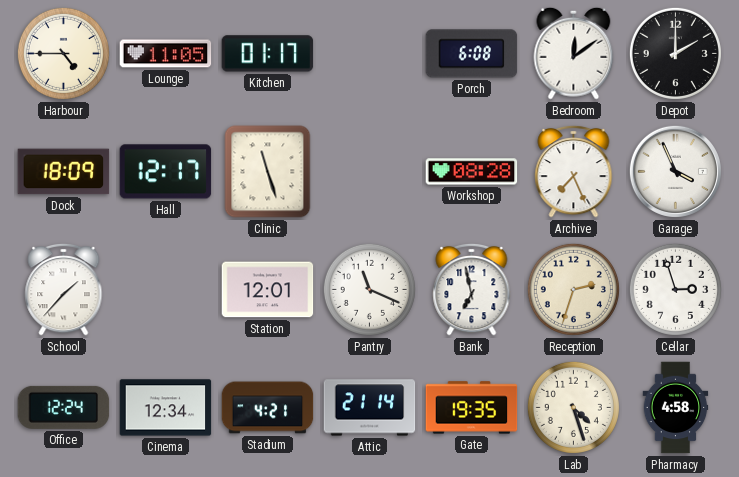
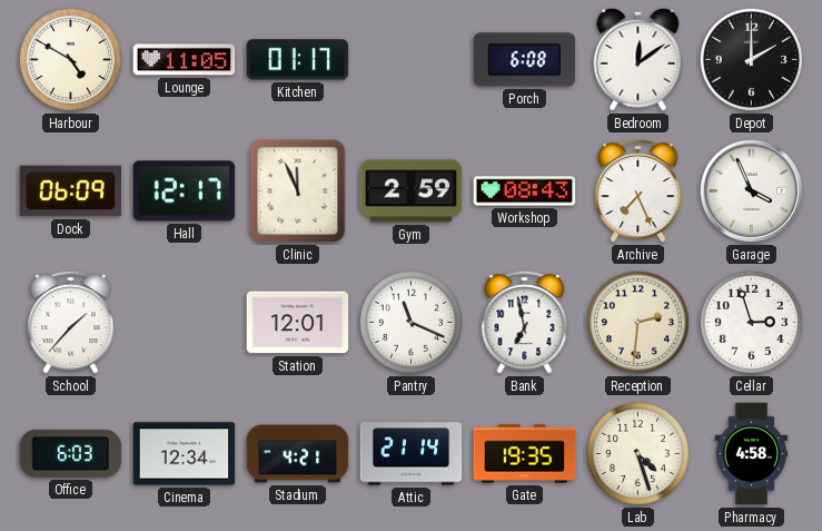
Harbour: 4:45 -> 4:50
Dock: 18:09 -> 06:09
Clinic: 11:27 -> 11:56
Gym: none -> 2:59
Workshop: 08:28 -> 08:43
Reception: 2:33 -> 2:31
Office: 12:24 -> 6:03
